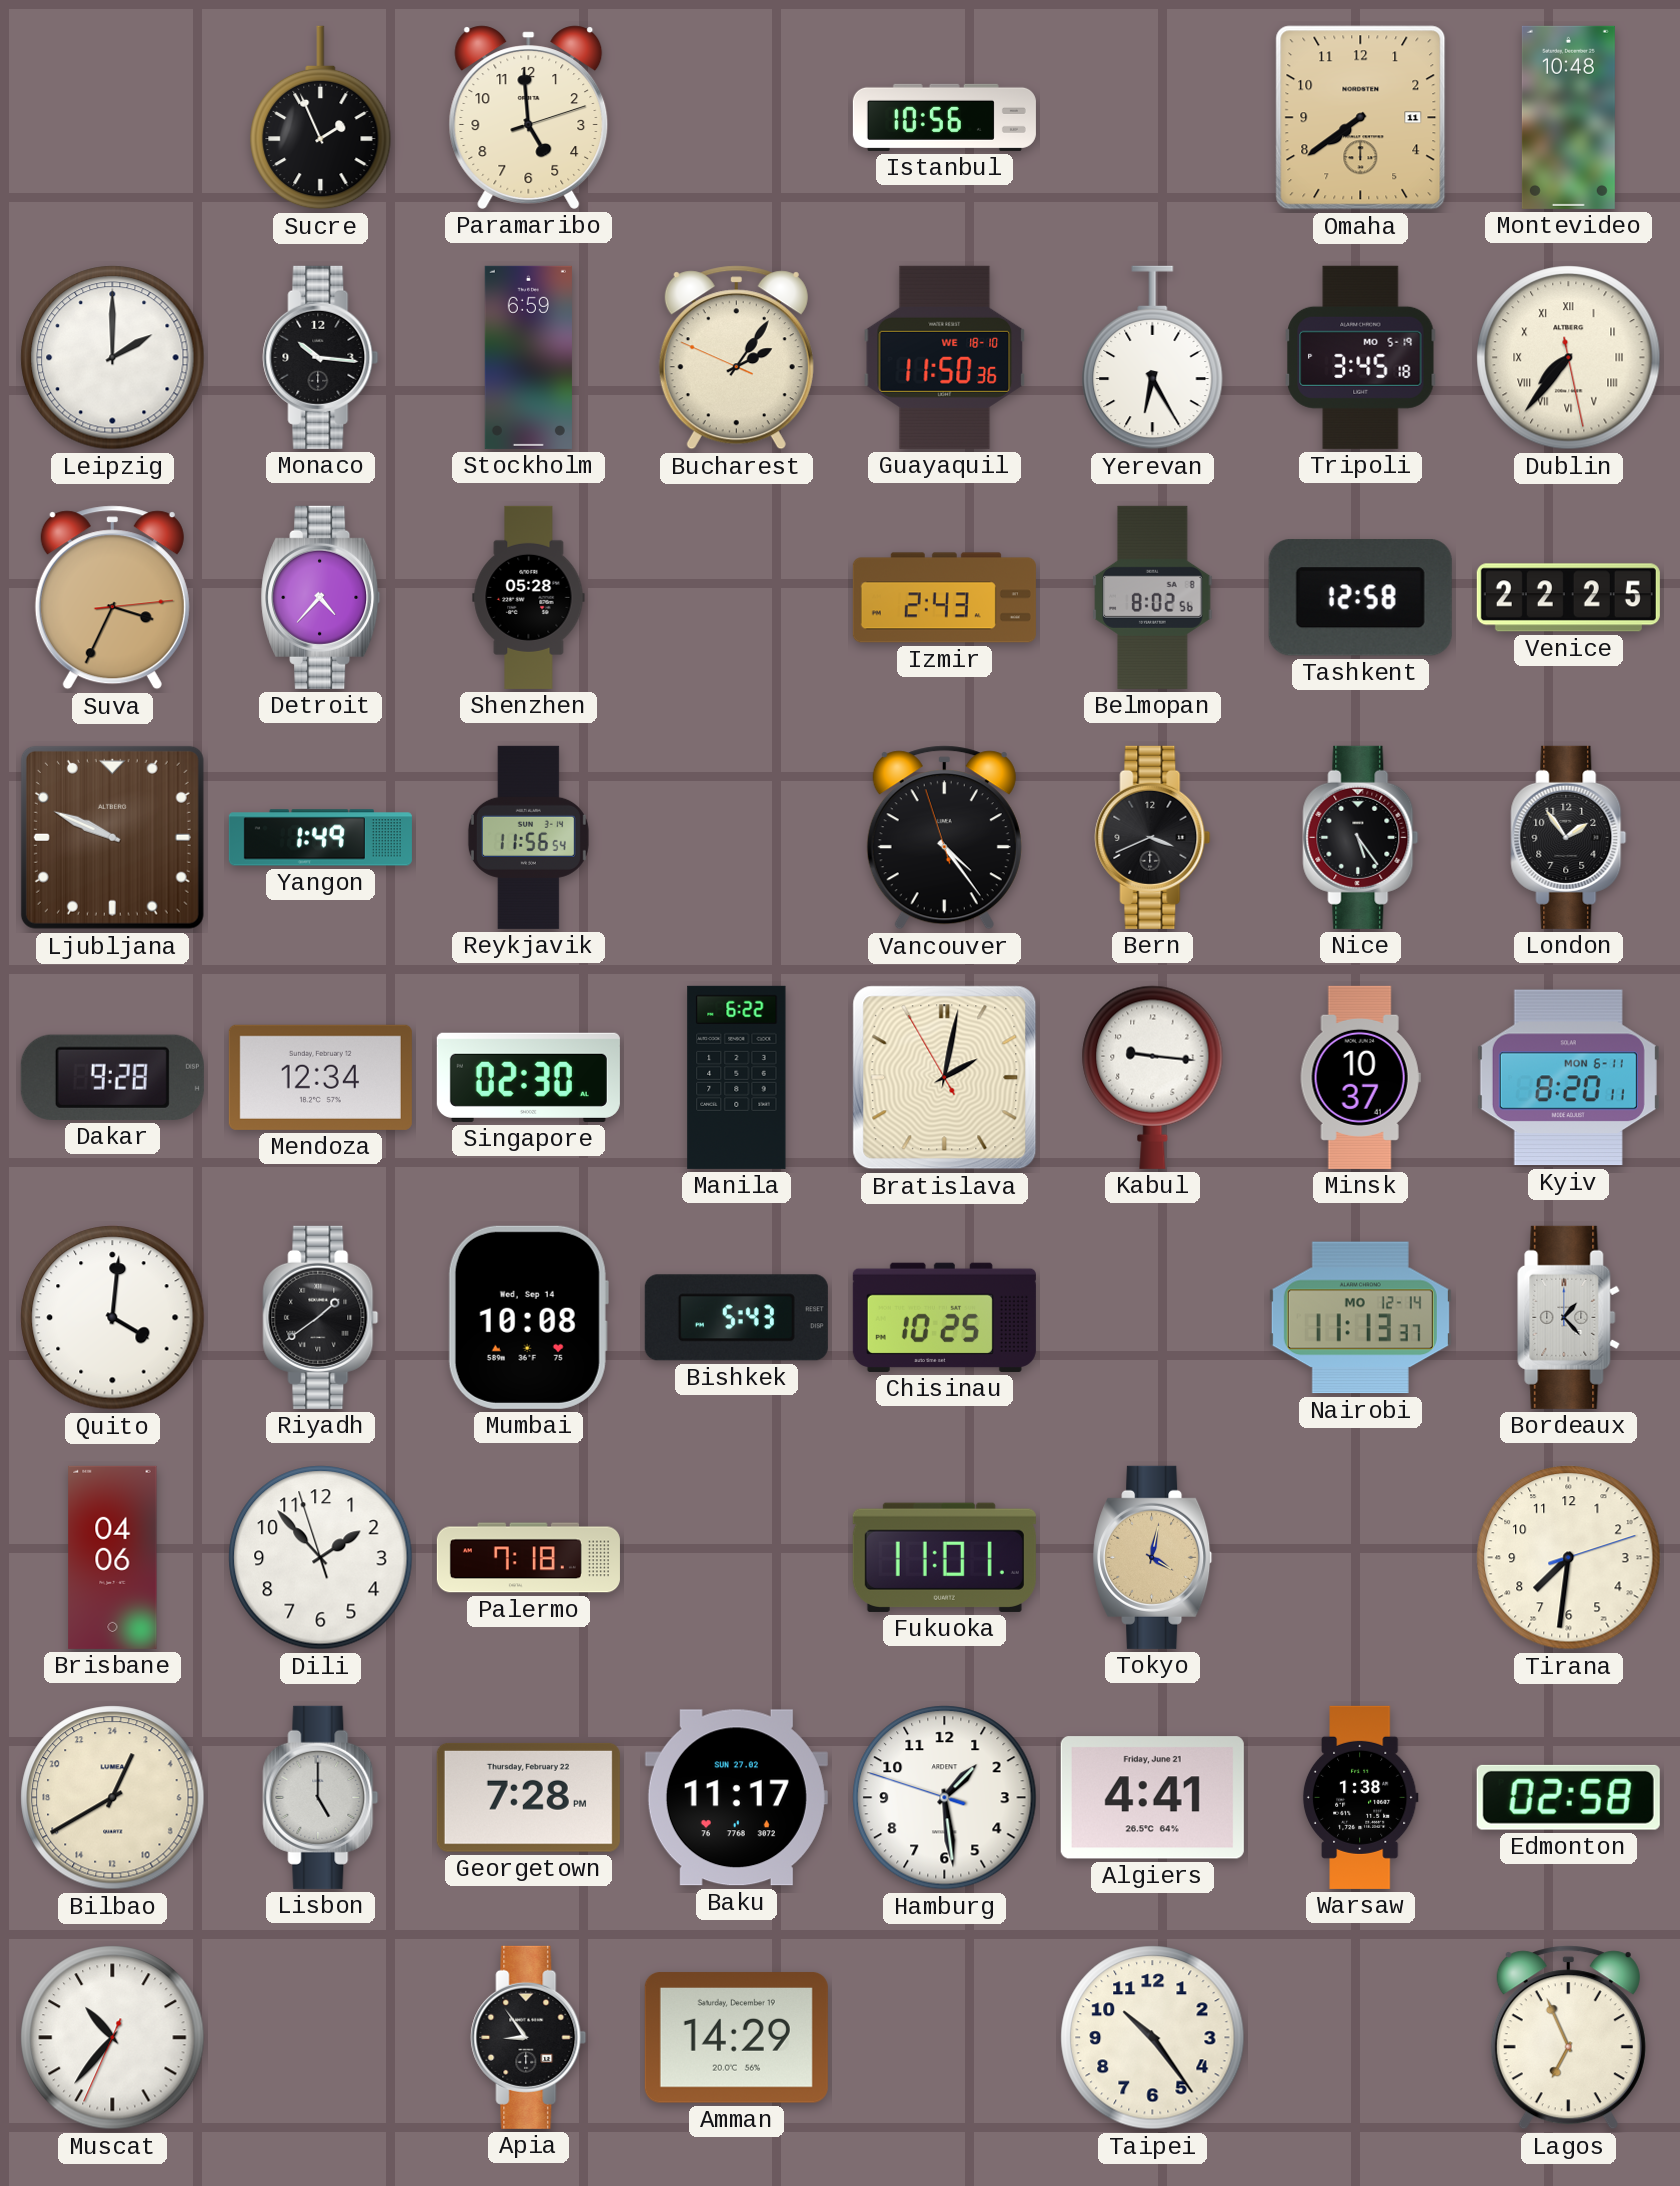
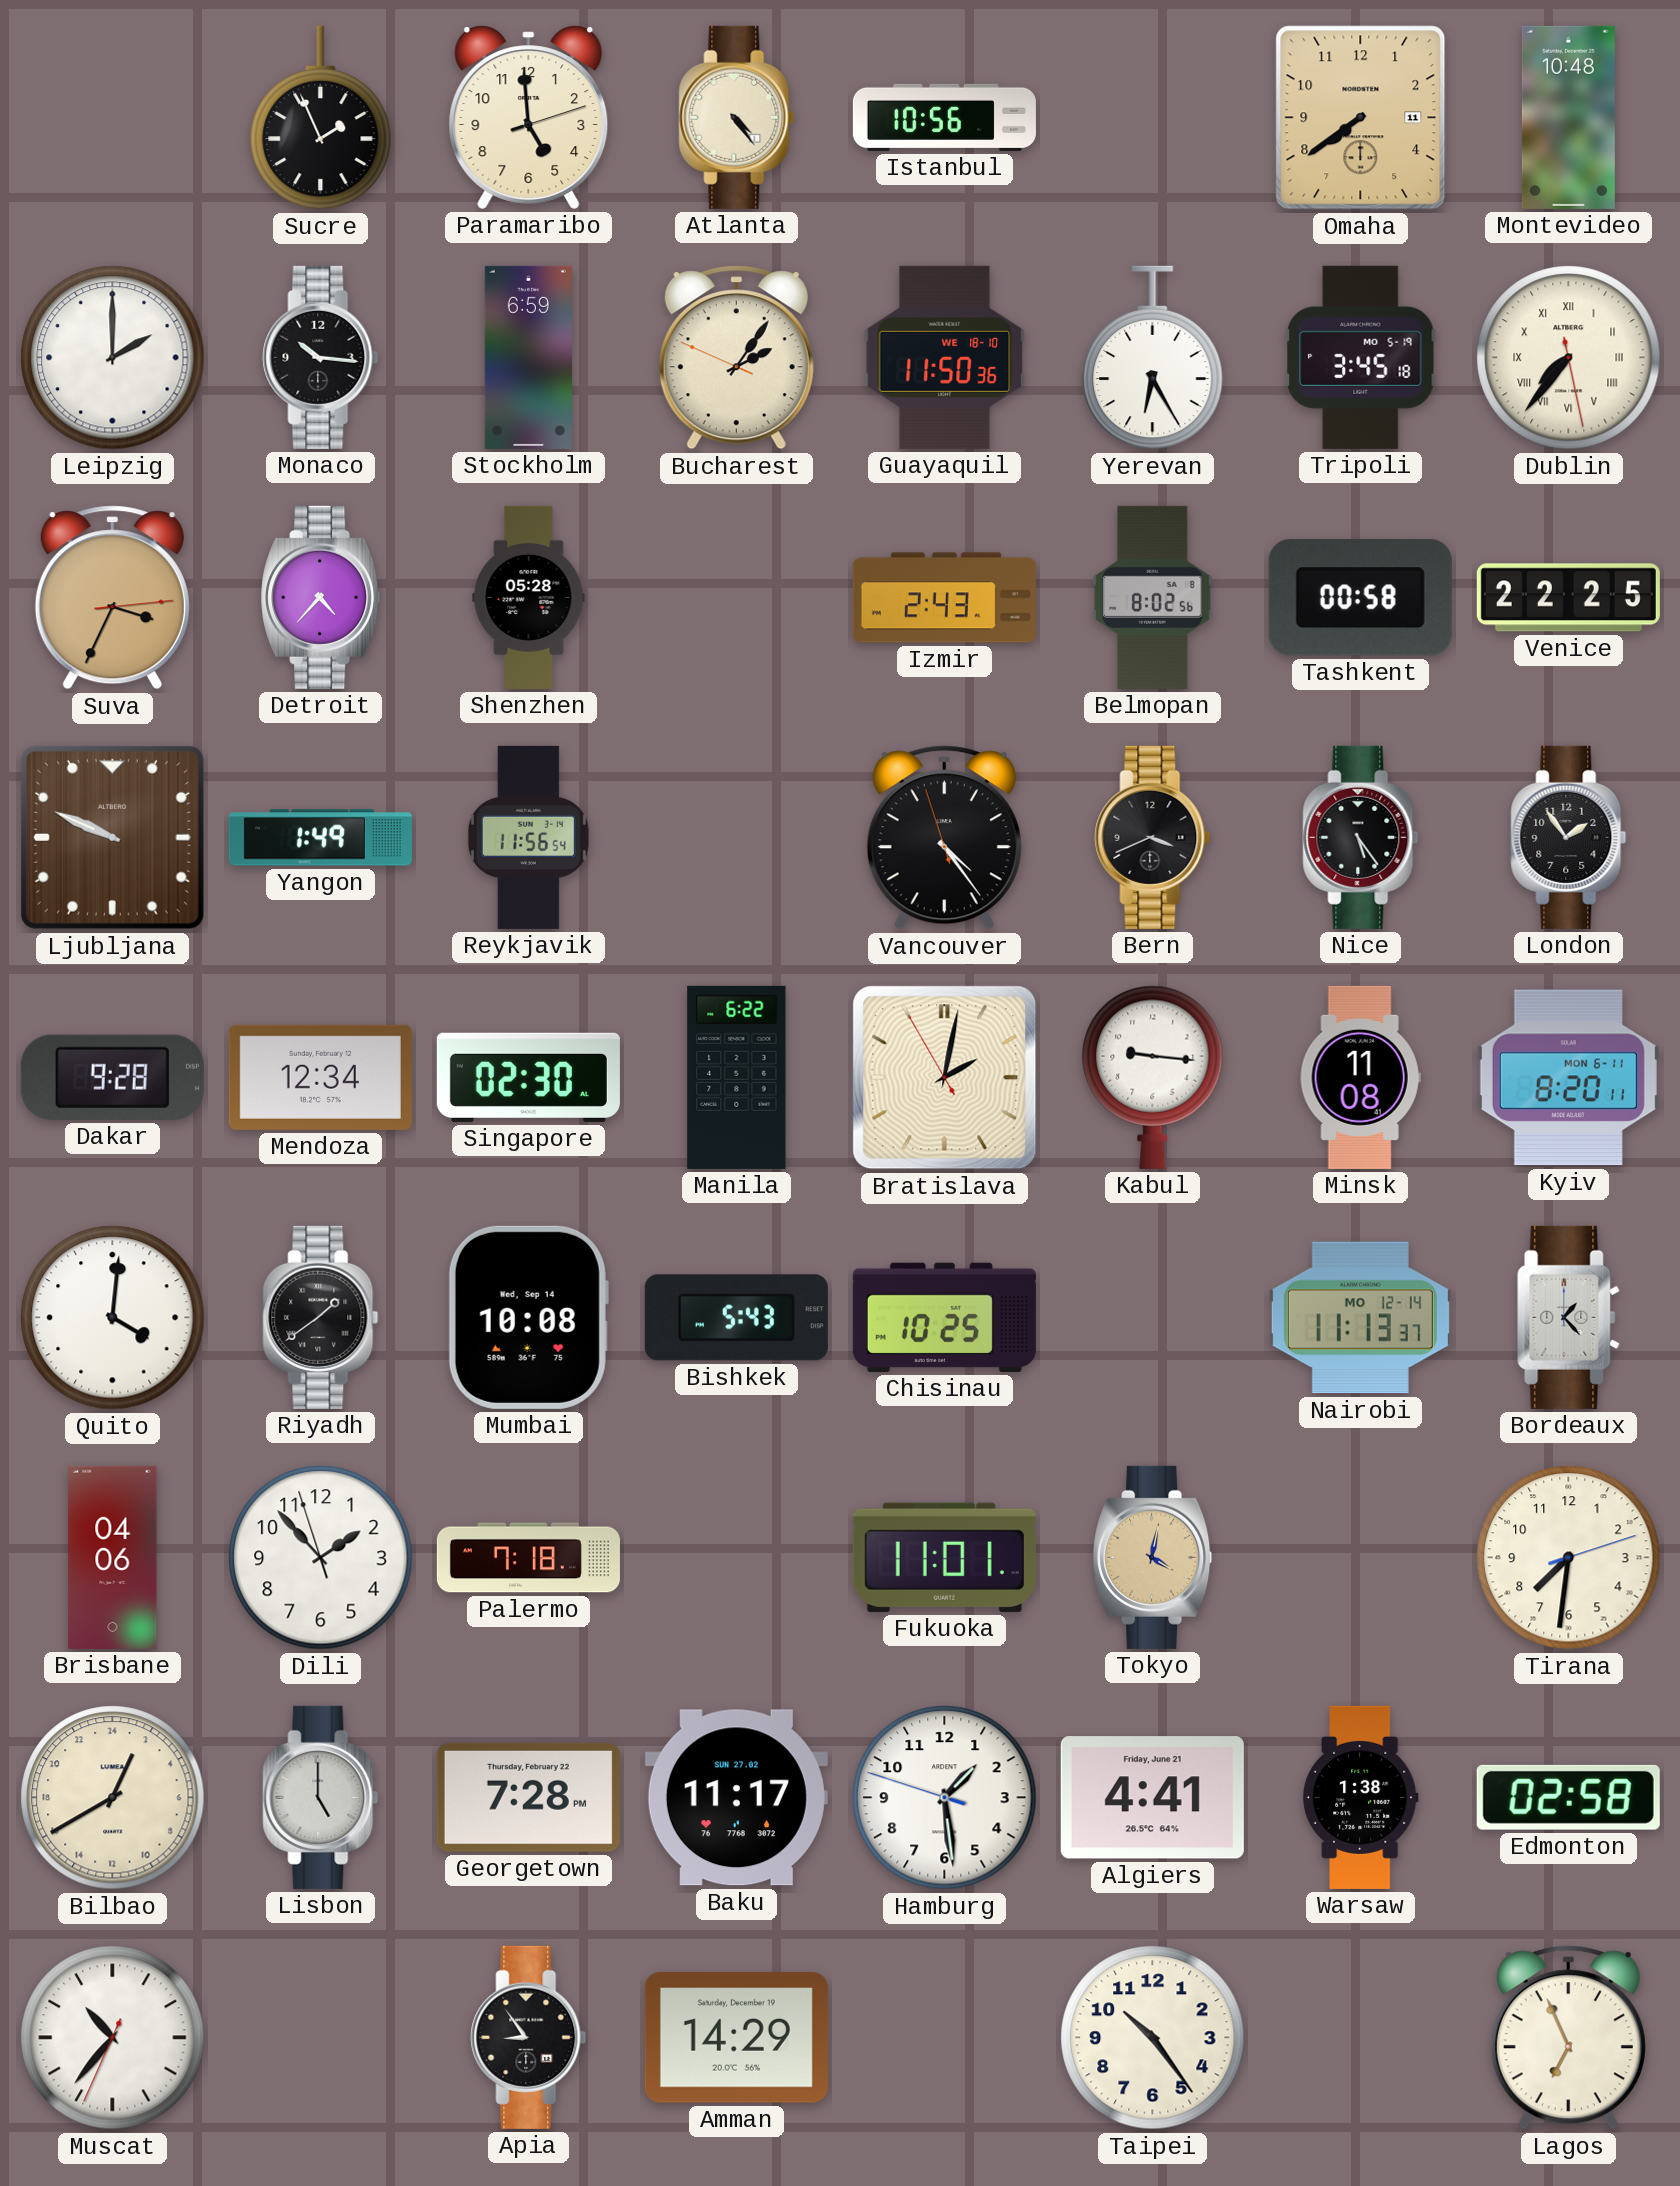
Atlanta: none -> 4:24
Tashkent: 12:58 -> 00:58
Minsk: 10:37 -> 11:08
